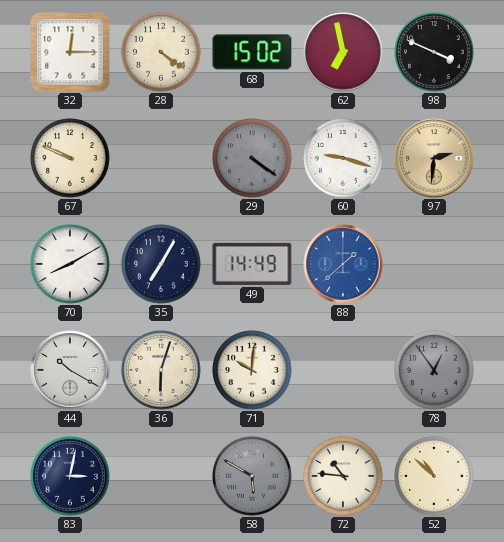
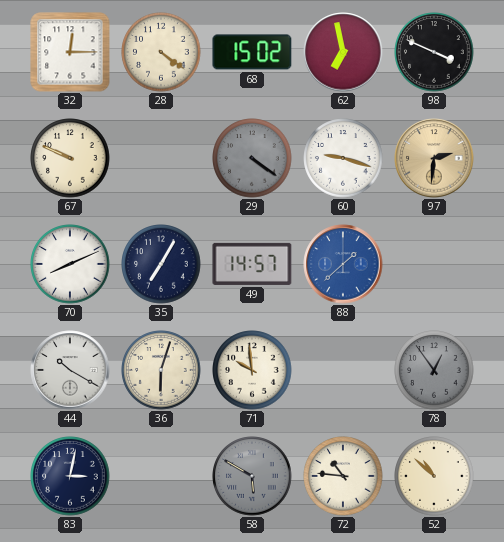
70: 8:10 -> 8:11
49: 14:49 -> 14:57
71: 10:01 -> 9:59
